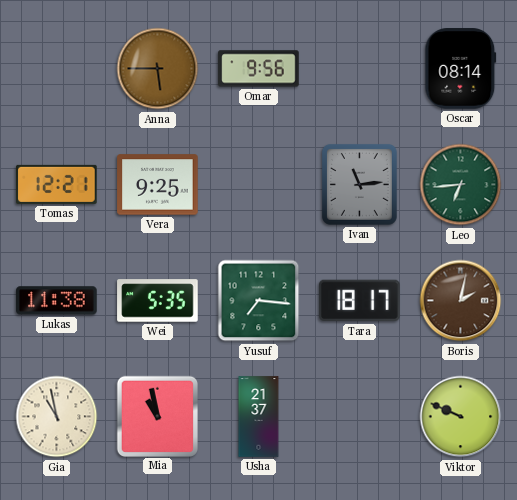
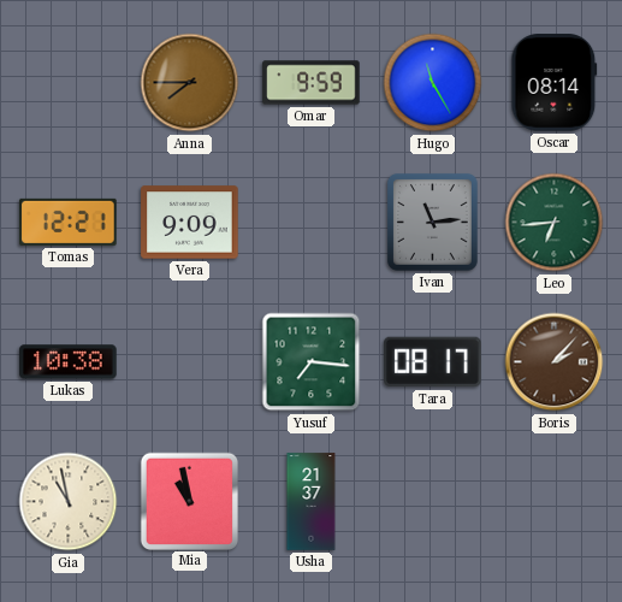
Anna: 5:45 -> 7:45
Omar: 9:56 -> 9:59
Hugo: none -> 11:25
Vera: 9:25 -> 9:09
Lukas: 11:38 -> 10:38
Wei: 5:35 -> none
Tara: 18:17 -> 08:17
Boris: 2:02 -> 2:07
Viktor: 9:49 -> none
